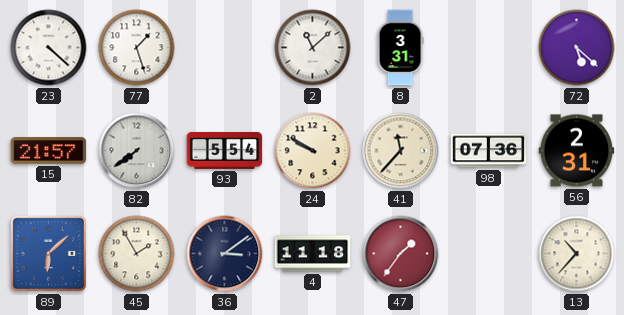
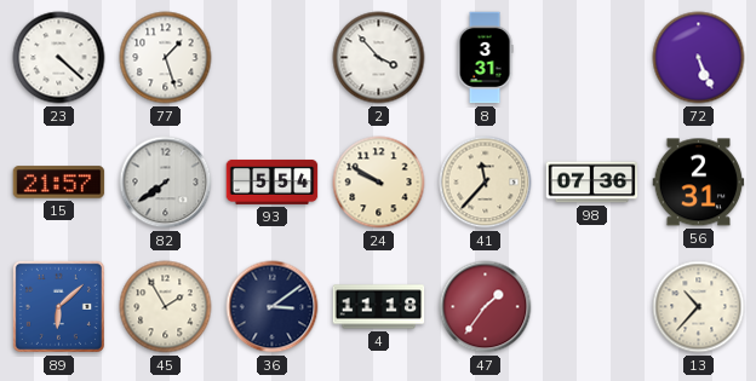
2: 11:08 -> 3:53
72: 5:22 -> 5:26
